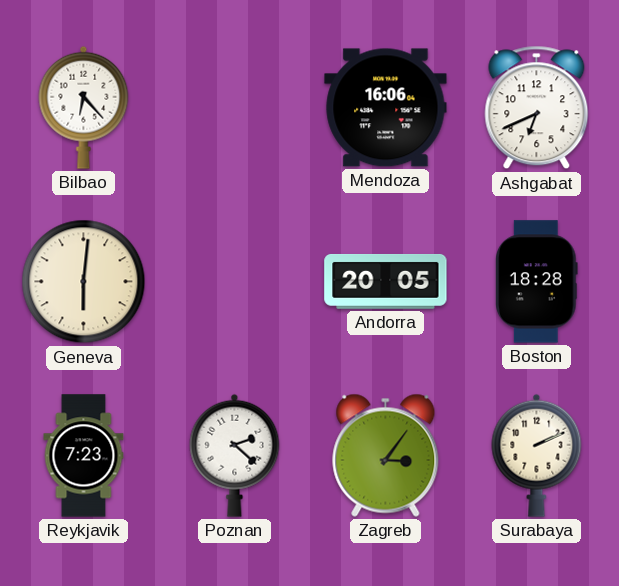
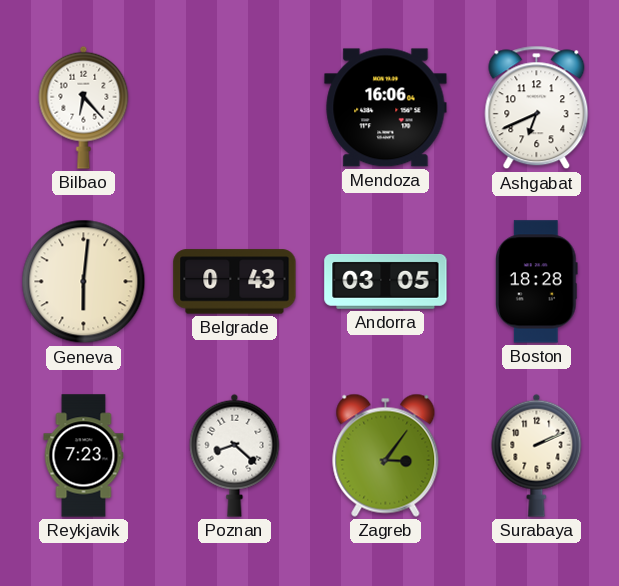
Belgrade: none -> 0:43
Andorra: 20:05 -> 03:05
Poznan: 2:22 -> 8:22
